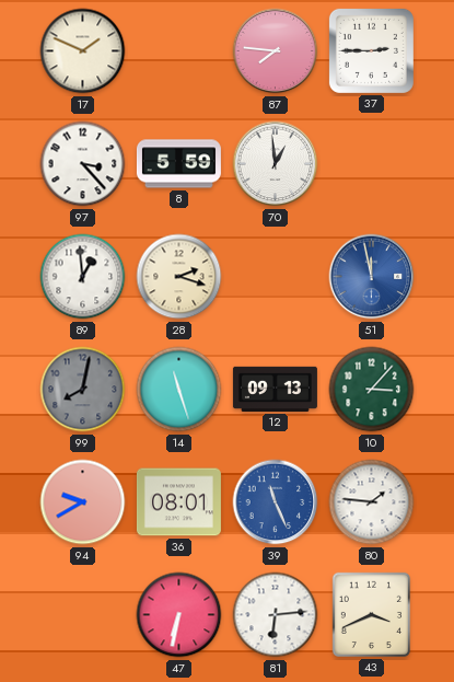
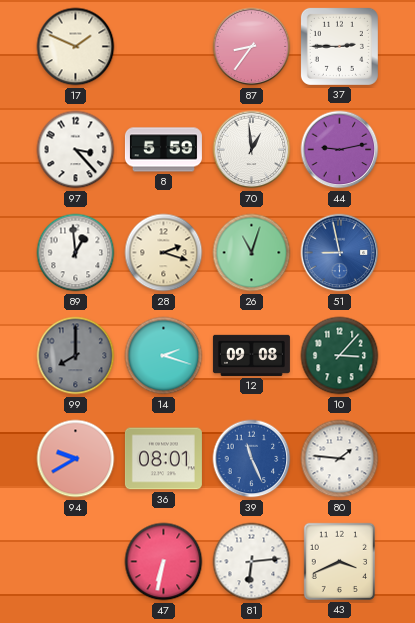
87: 7:46 -> 8:36
44: none -> 9:13
26: none -> 11:03
51: 11:58 -> 8:58
99: 8:02 -> 8:00
14: 11:27 -> 2:18
12: 09:13 -> 09:08
